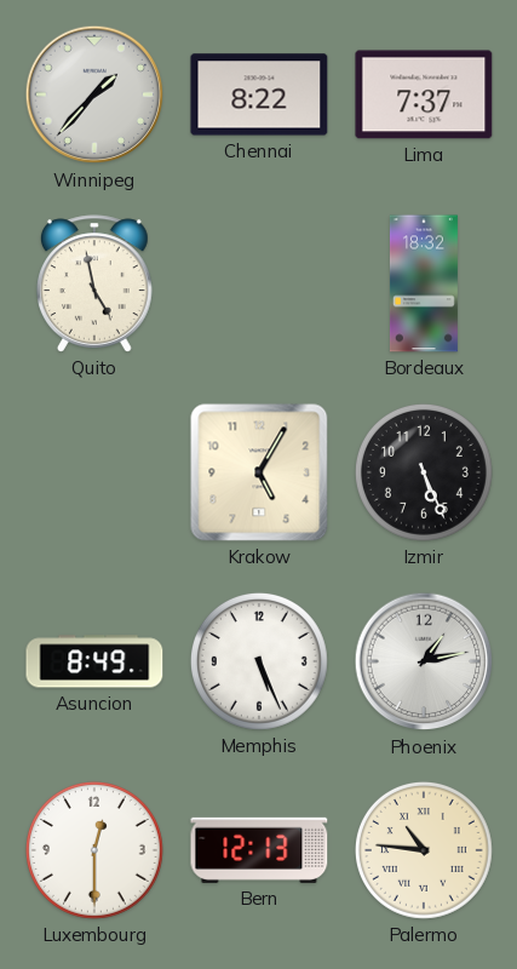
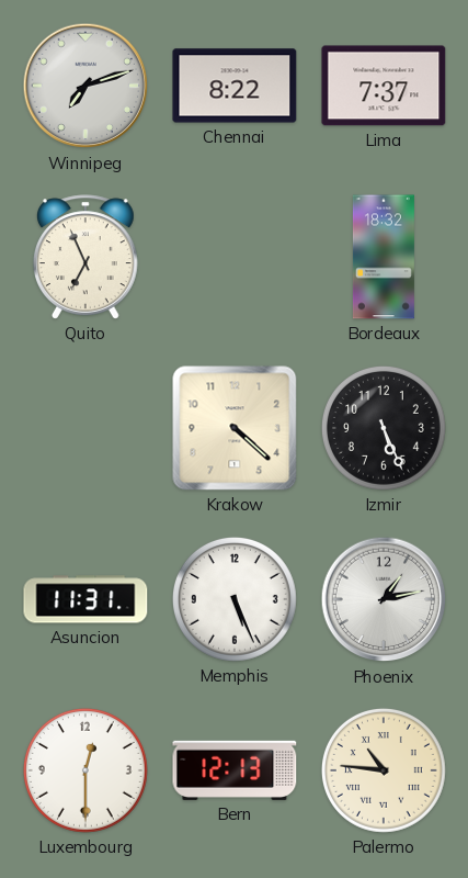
Winnipeg: 1:37 -> 7:12
Quito: 4:58 -> 6:56
Krakow: 5:05 -> 4:22
Asuncion: 8:49 -> 11:31
